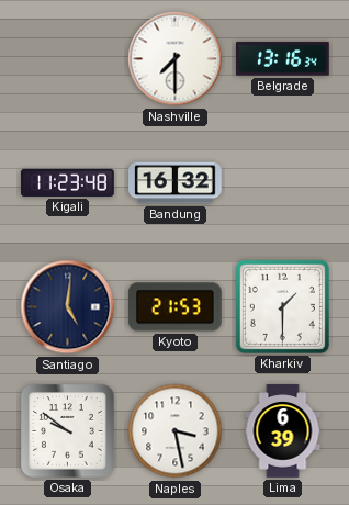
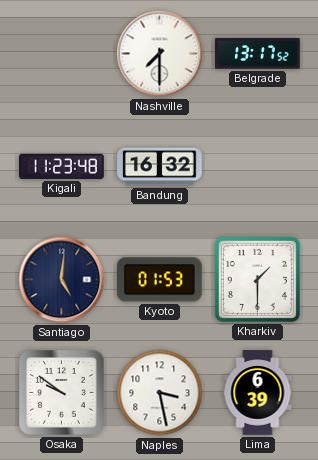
Belgrade: 13:16 -> 13:17
Kyoto: 21:53 -> 01:53
